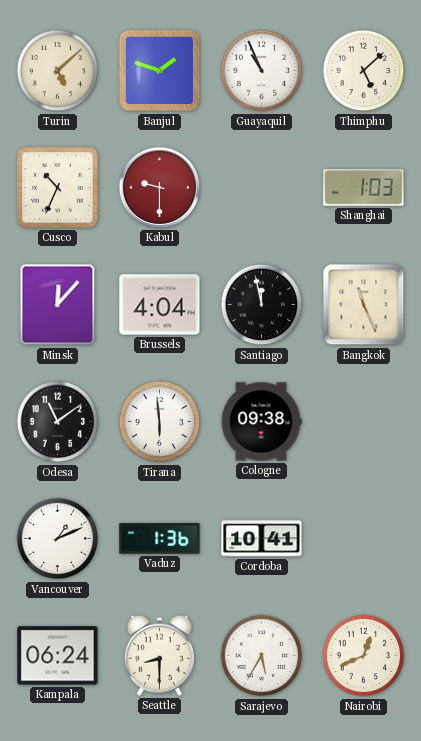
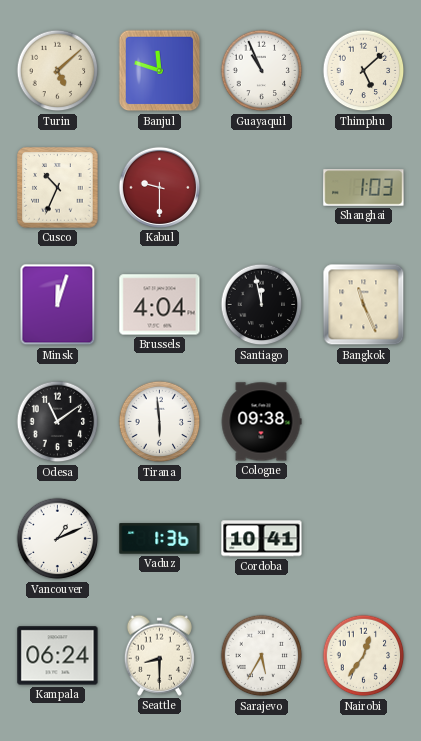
Banjul: 1:48 -> 11:48
Minsk: 12:07 -> 12:03
Nairobi: 12:41 -> 12:36
